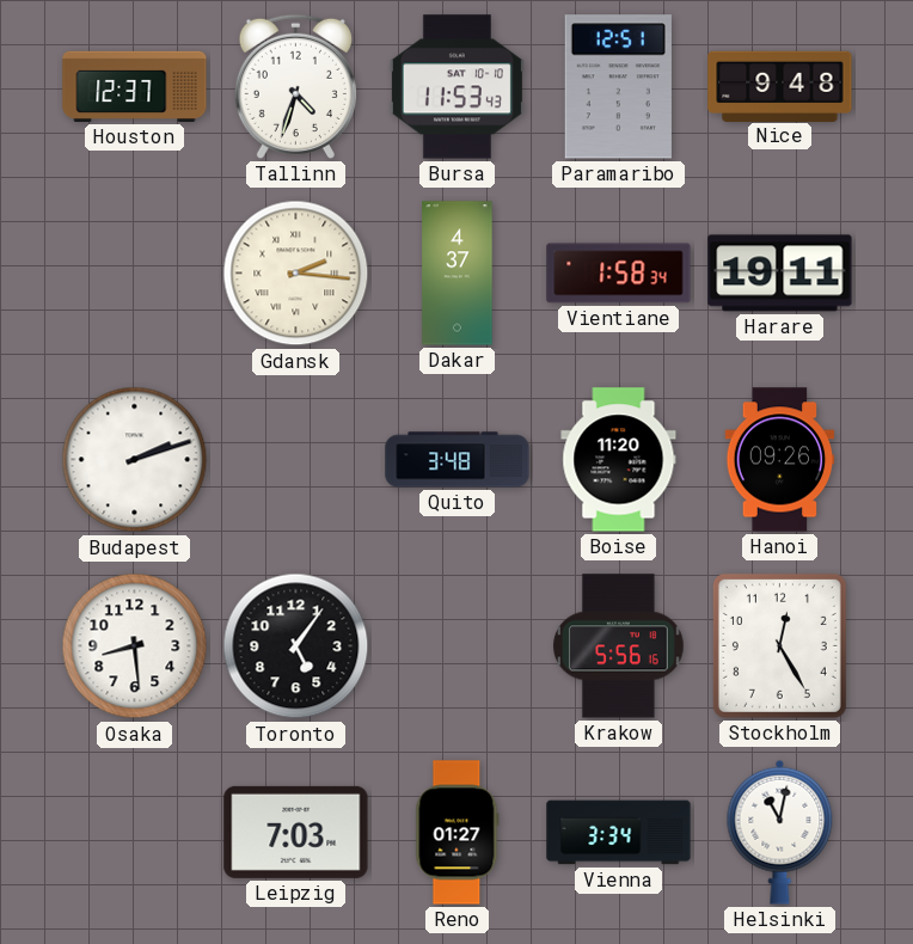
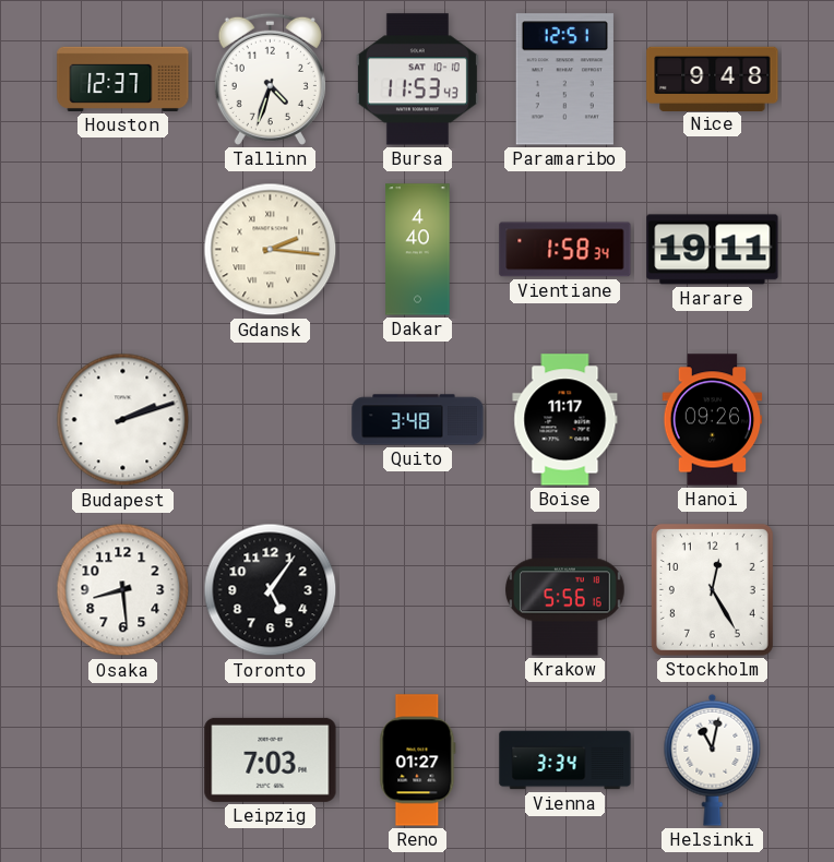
Dakar: 4:37 -> 4:40
Boise: 11:20 -> 11:17
